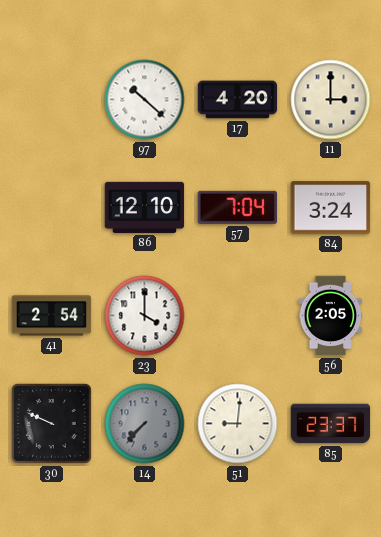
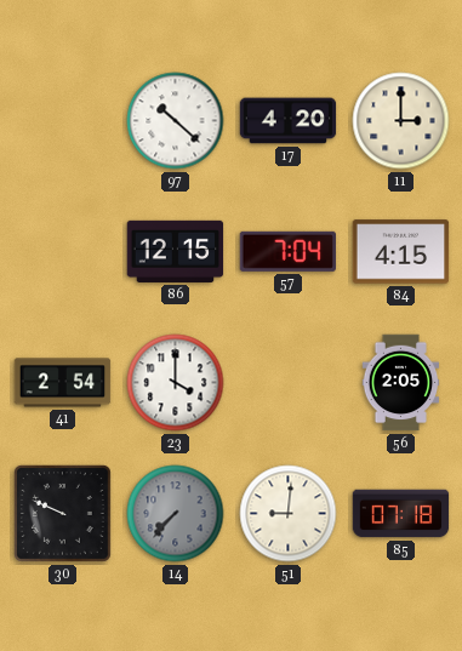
86: 12:10 -> 12:15
84: 3:24 -> 4:15
85: 23:37 -> 07:18
